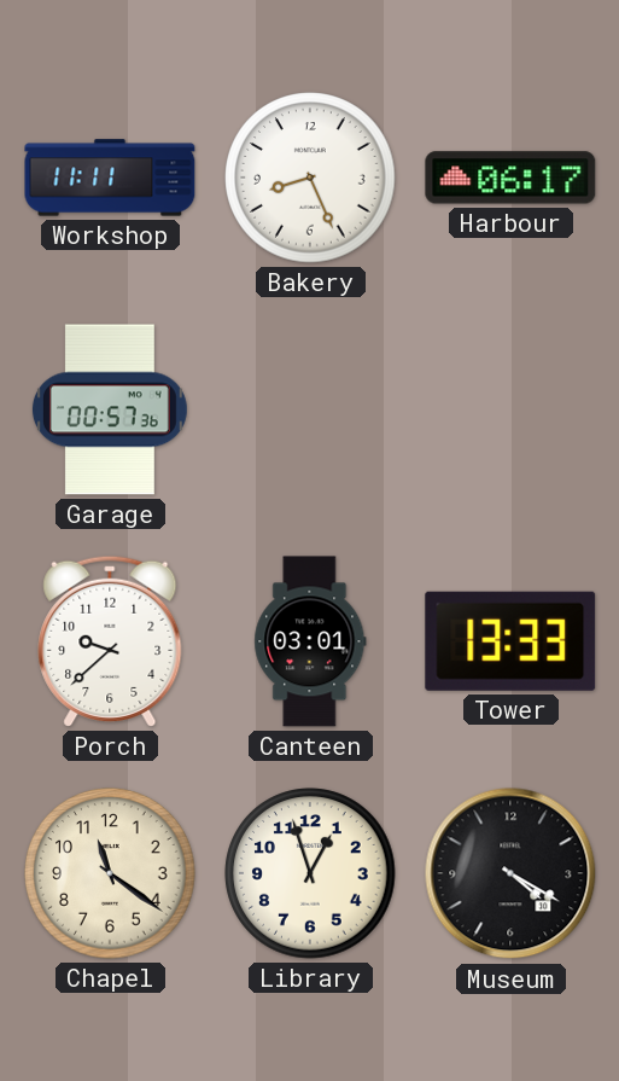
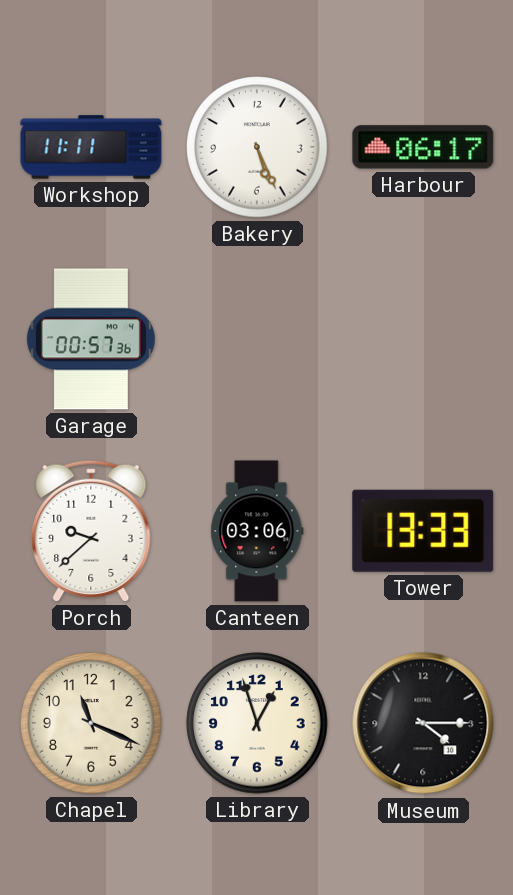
Bakery: 8:26 -> 5:26
Canteen: 03:01 -> 03:06
Chapel: 11:21 -> 11:19
Museum: 4:20 -> 4:15
